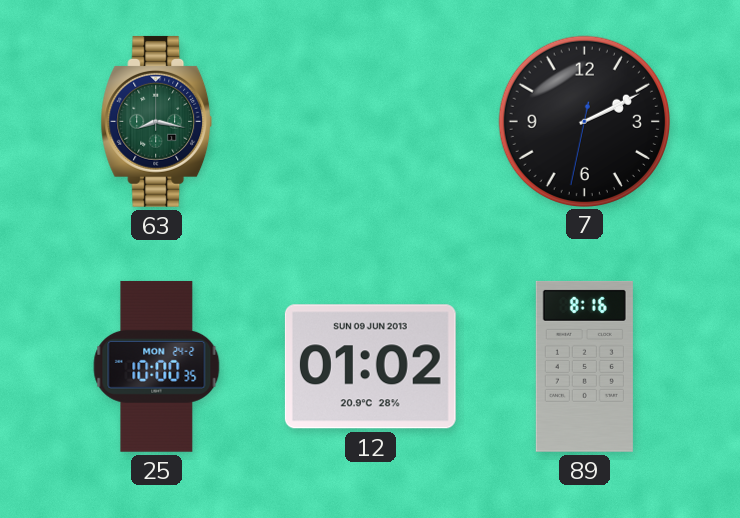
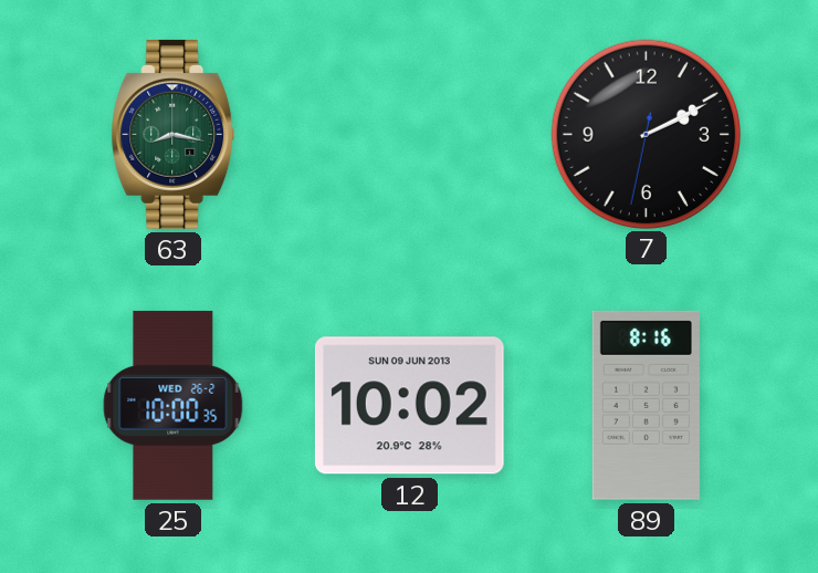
25 date: MON 24-2 -> WED 26-2
12: 01:02 -> 10:02
